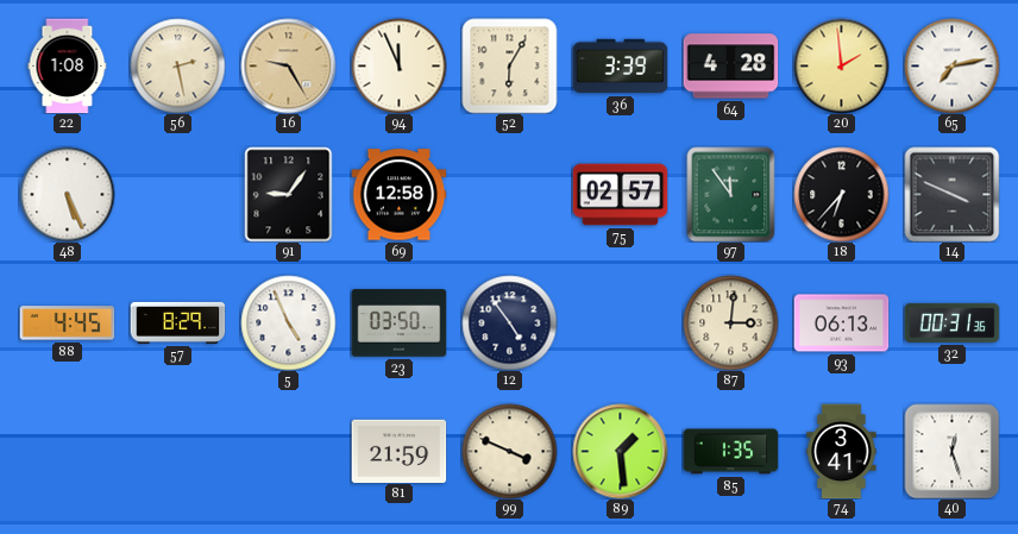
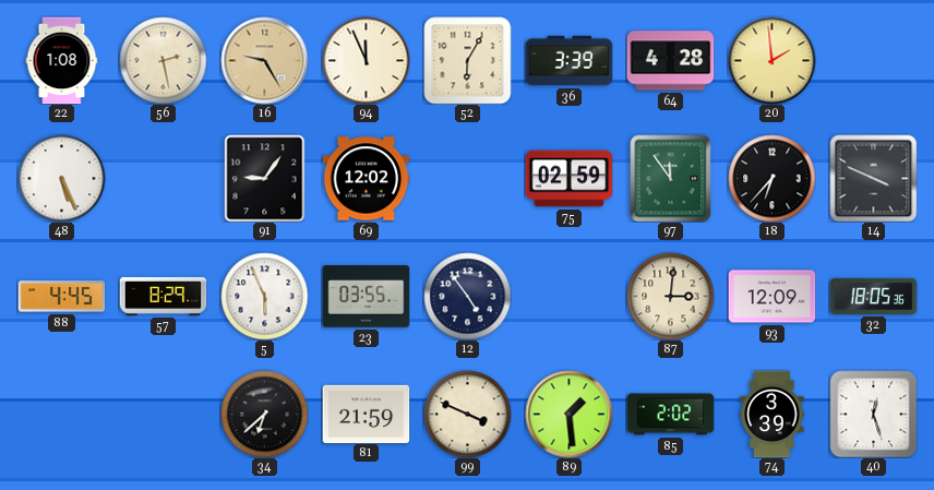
65: 7:13 -> none
69: 12:58 -> 12:02
75: 02:57 -> 02:59
5: 4:56 -> 5:56
23: 03:50 -> 03:55
93: 06:13 -> 12:09
32: 00:31 -> 18:05
34: none -> 6:38
85: 1:35 -> 2:02
74: 3:41 -> 3:39
